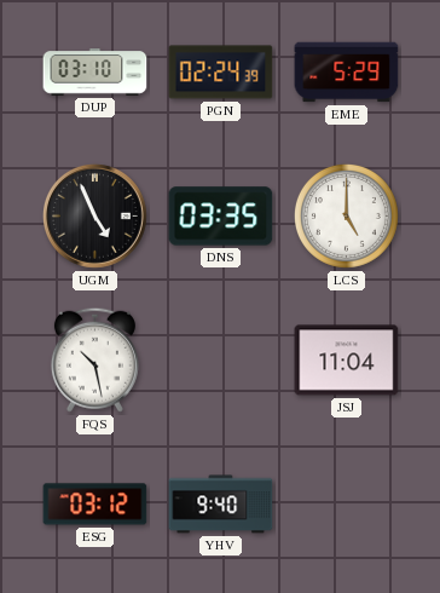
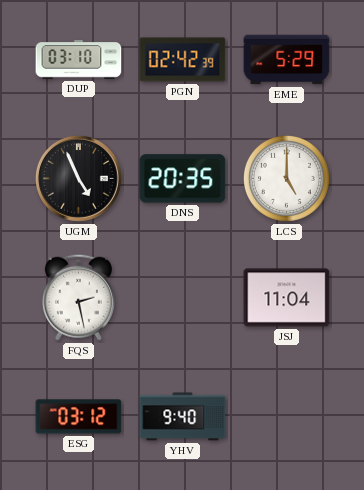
PGN: 02:24 -> 02:42
DNS: 03:35 -> 20:35
FQS: 10:28 -> 2:28
